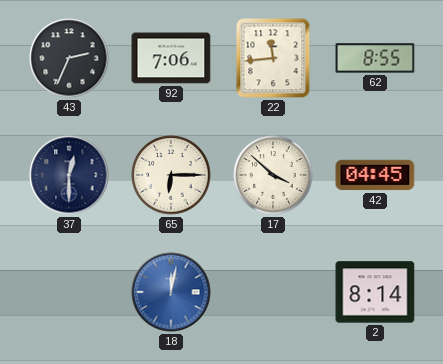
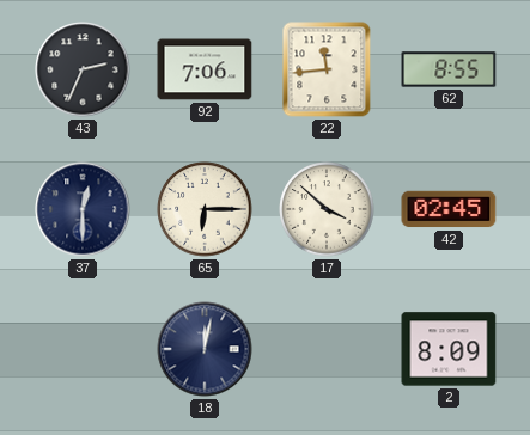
42: 04:45 -> 02:45
18 dial: blue -> navy
2: 8:14 -> 8:09
